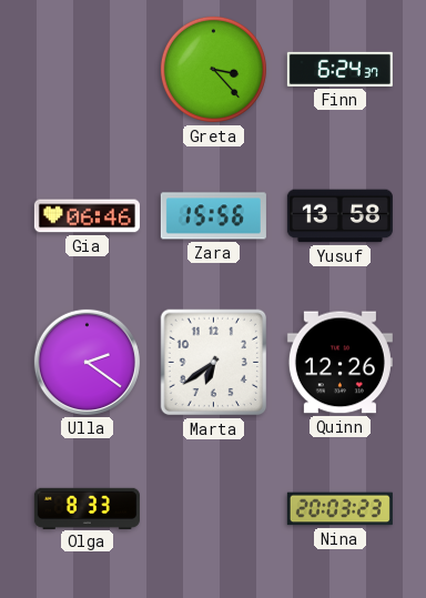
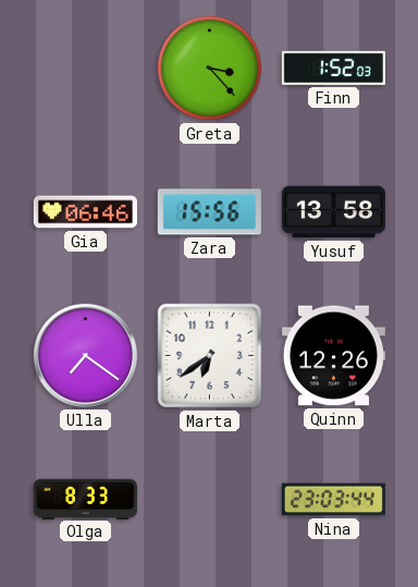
Finn: 6:24 -> 1:52
Ulla: 2:21 -> 7:21
Nina: 20:03 -> 23:03
